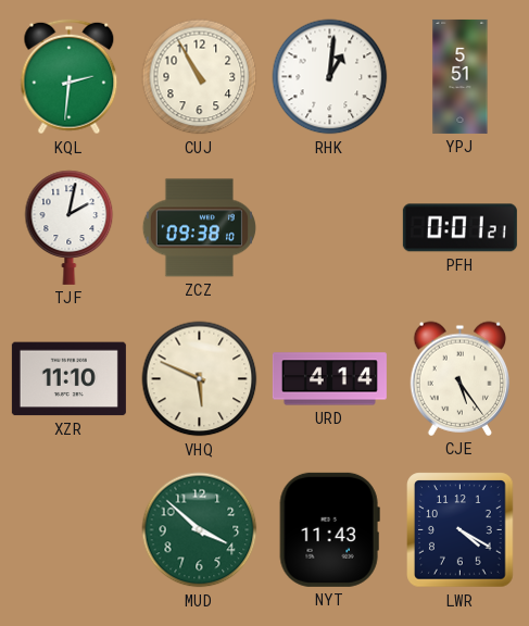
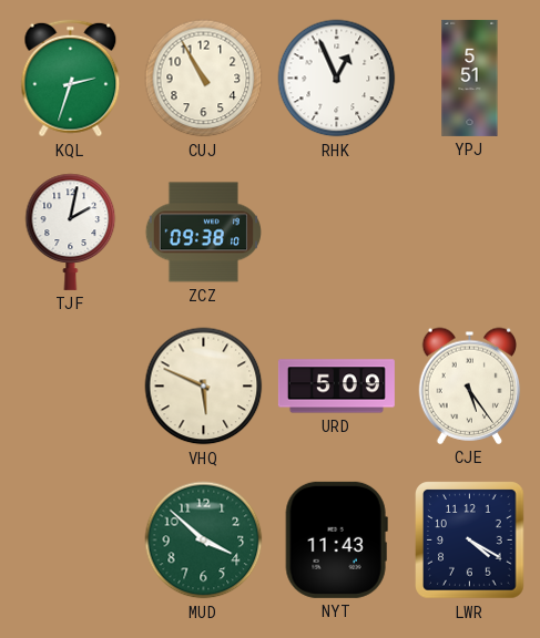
KQL: 2:31 -> 2:33
RHK: 1:01 -> 12:56
PFH: 0:01 -> none
XZR: 11:10 -> none
URD: 4:14 -> 5:09
